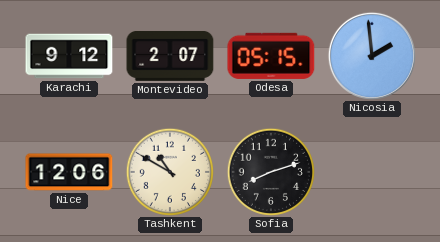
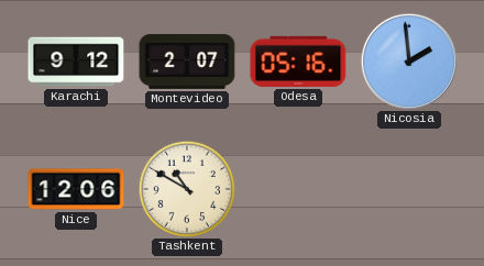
Odesa: 05:15 -> 05:16
Sofia: 8:12 -> none
